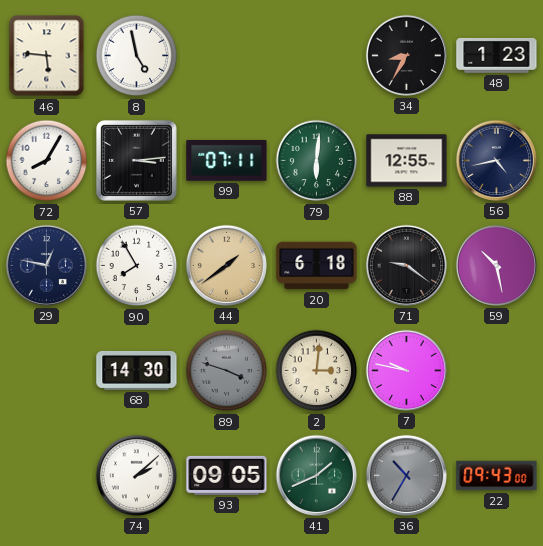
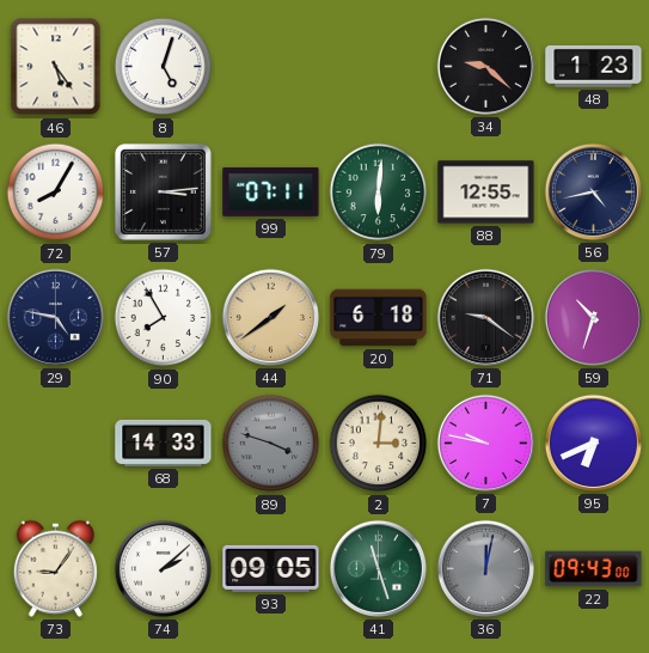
46: 5:46 -> 5:24
8: 4:58 -> 5:03
34: 8:35 -> 9:22
29: 12:47 -> 4:47
59: 10:28 -> 10:33
68: 14:30 -> 14:33
95: none -> 6:41
73: none -> 9:06
41: 1:41 -> 11:27
36: 10:35 -> 12:02
